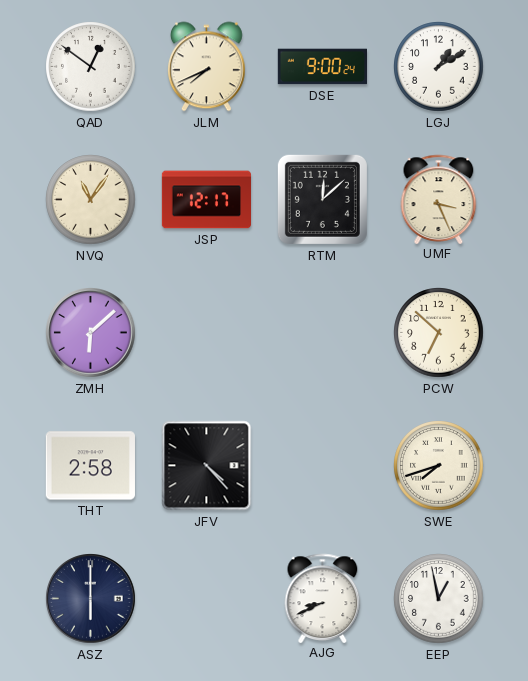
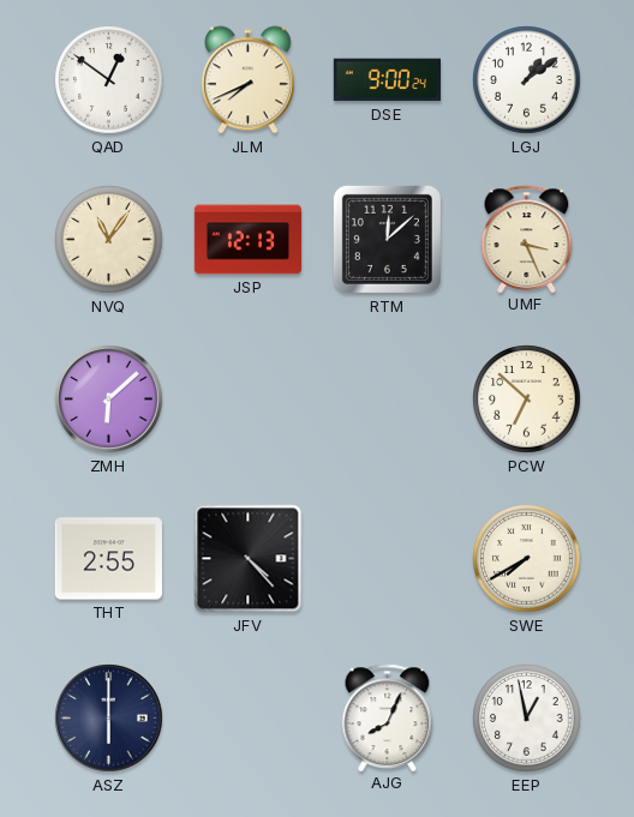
LGJ: 1:10 -> 1:09
JSP: 12:17 -> 12:13
THT: 2:58 -> 2:55
SWE: 7:42 -> 7:40
AJG: 8:41 -> 8:04
